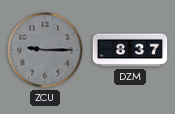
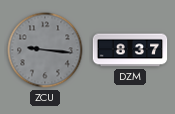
ZCU: 9:15 -> 9:16
